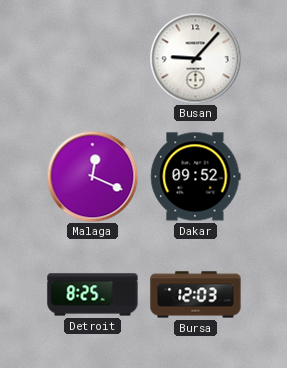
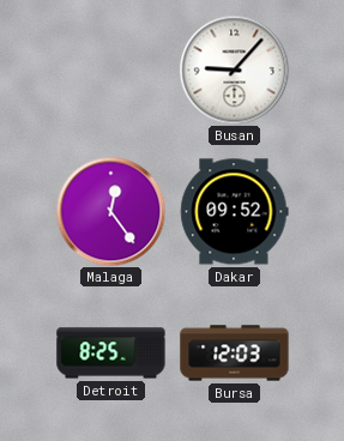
Malaga: 12:19 -> 12:24
